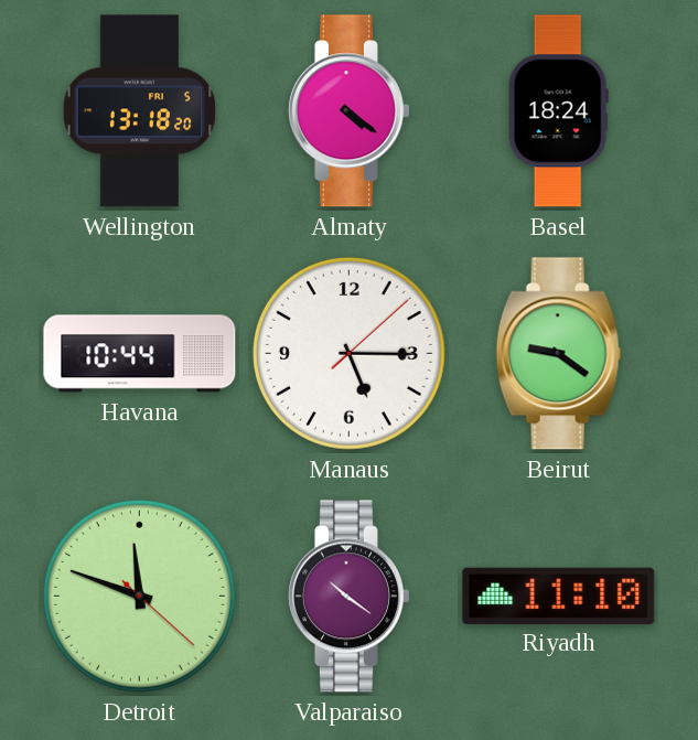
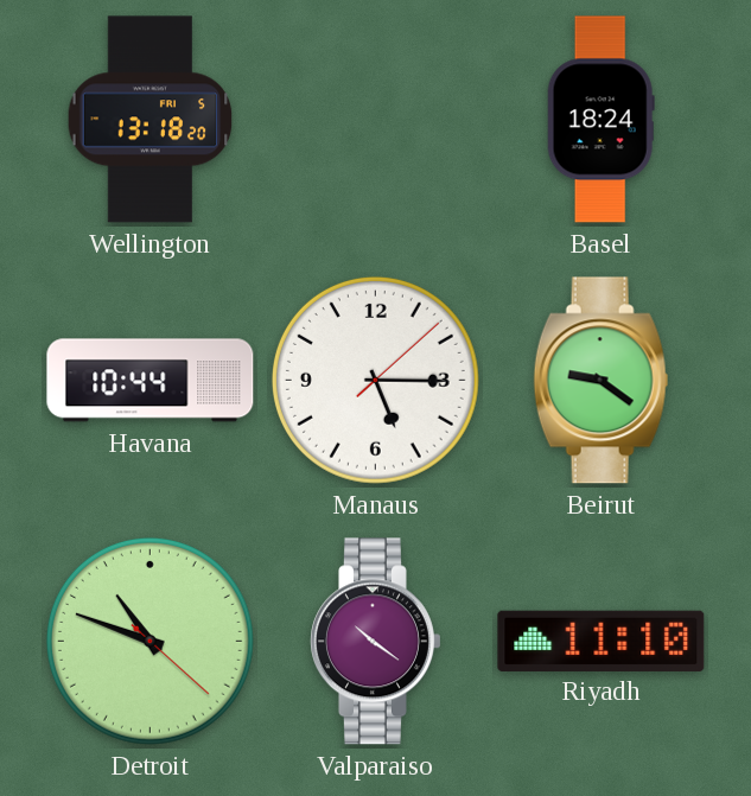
Almaty: 4:21 -> none
Detroit: 11:48 -> 10:48
